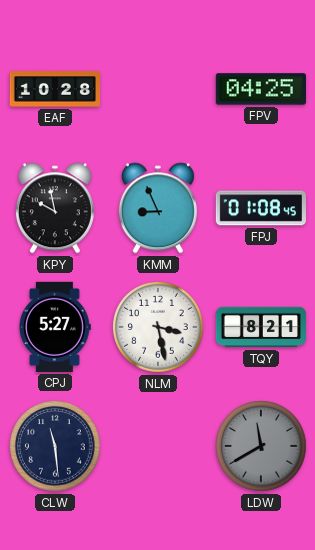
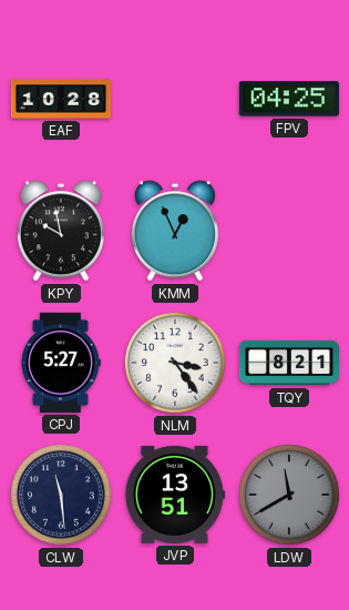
KMM: 8:56 -> 12:56
FPJ: 01:08 -> none
NLM: 3:28 -> 3:24
JVP: none -> 13:51
